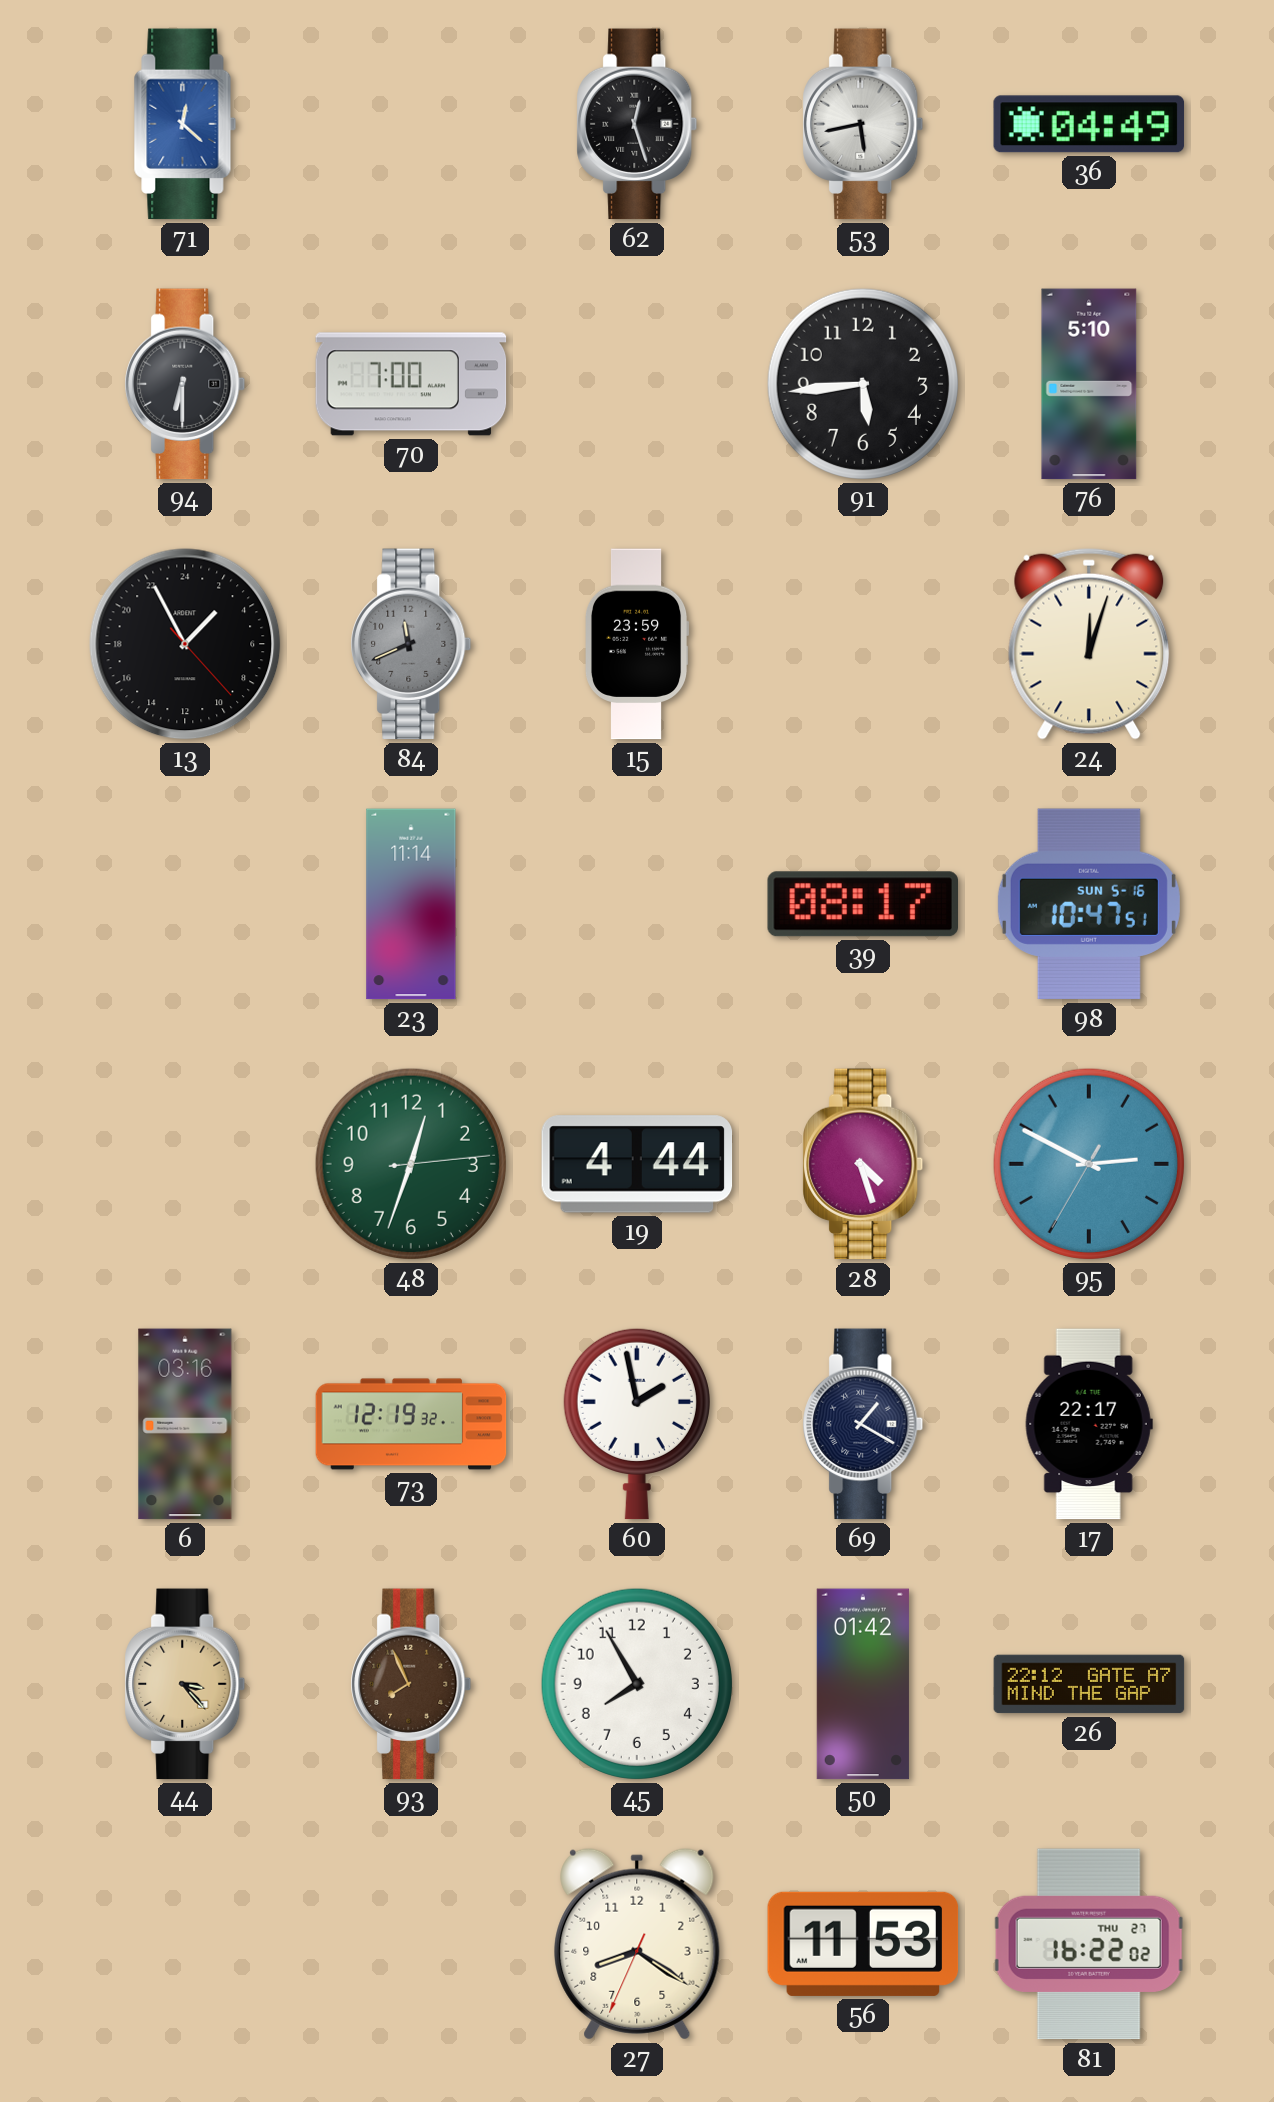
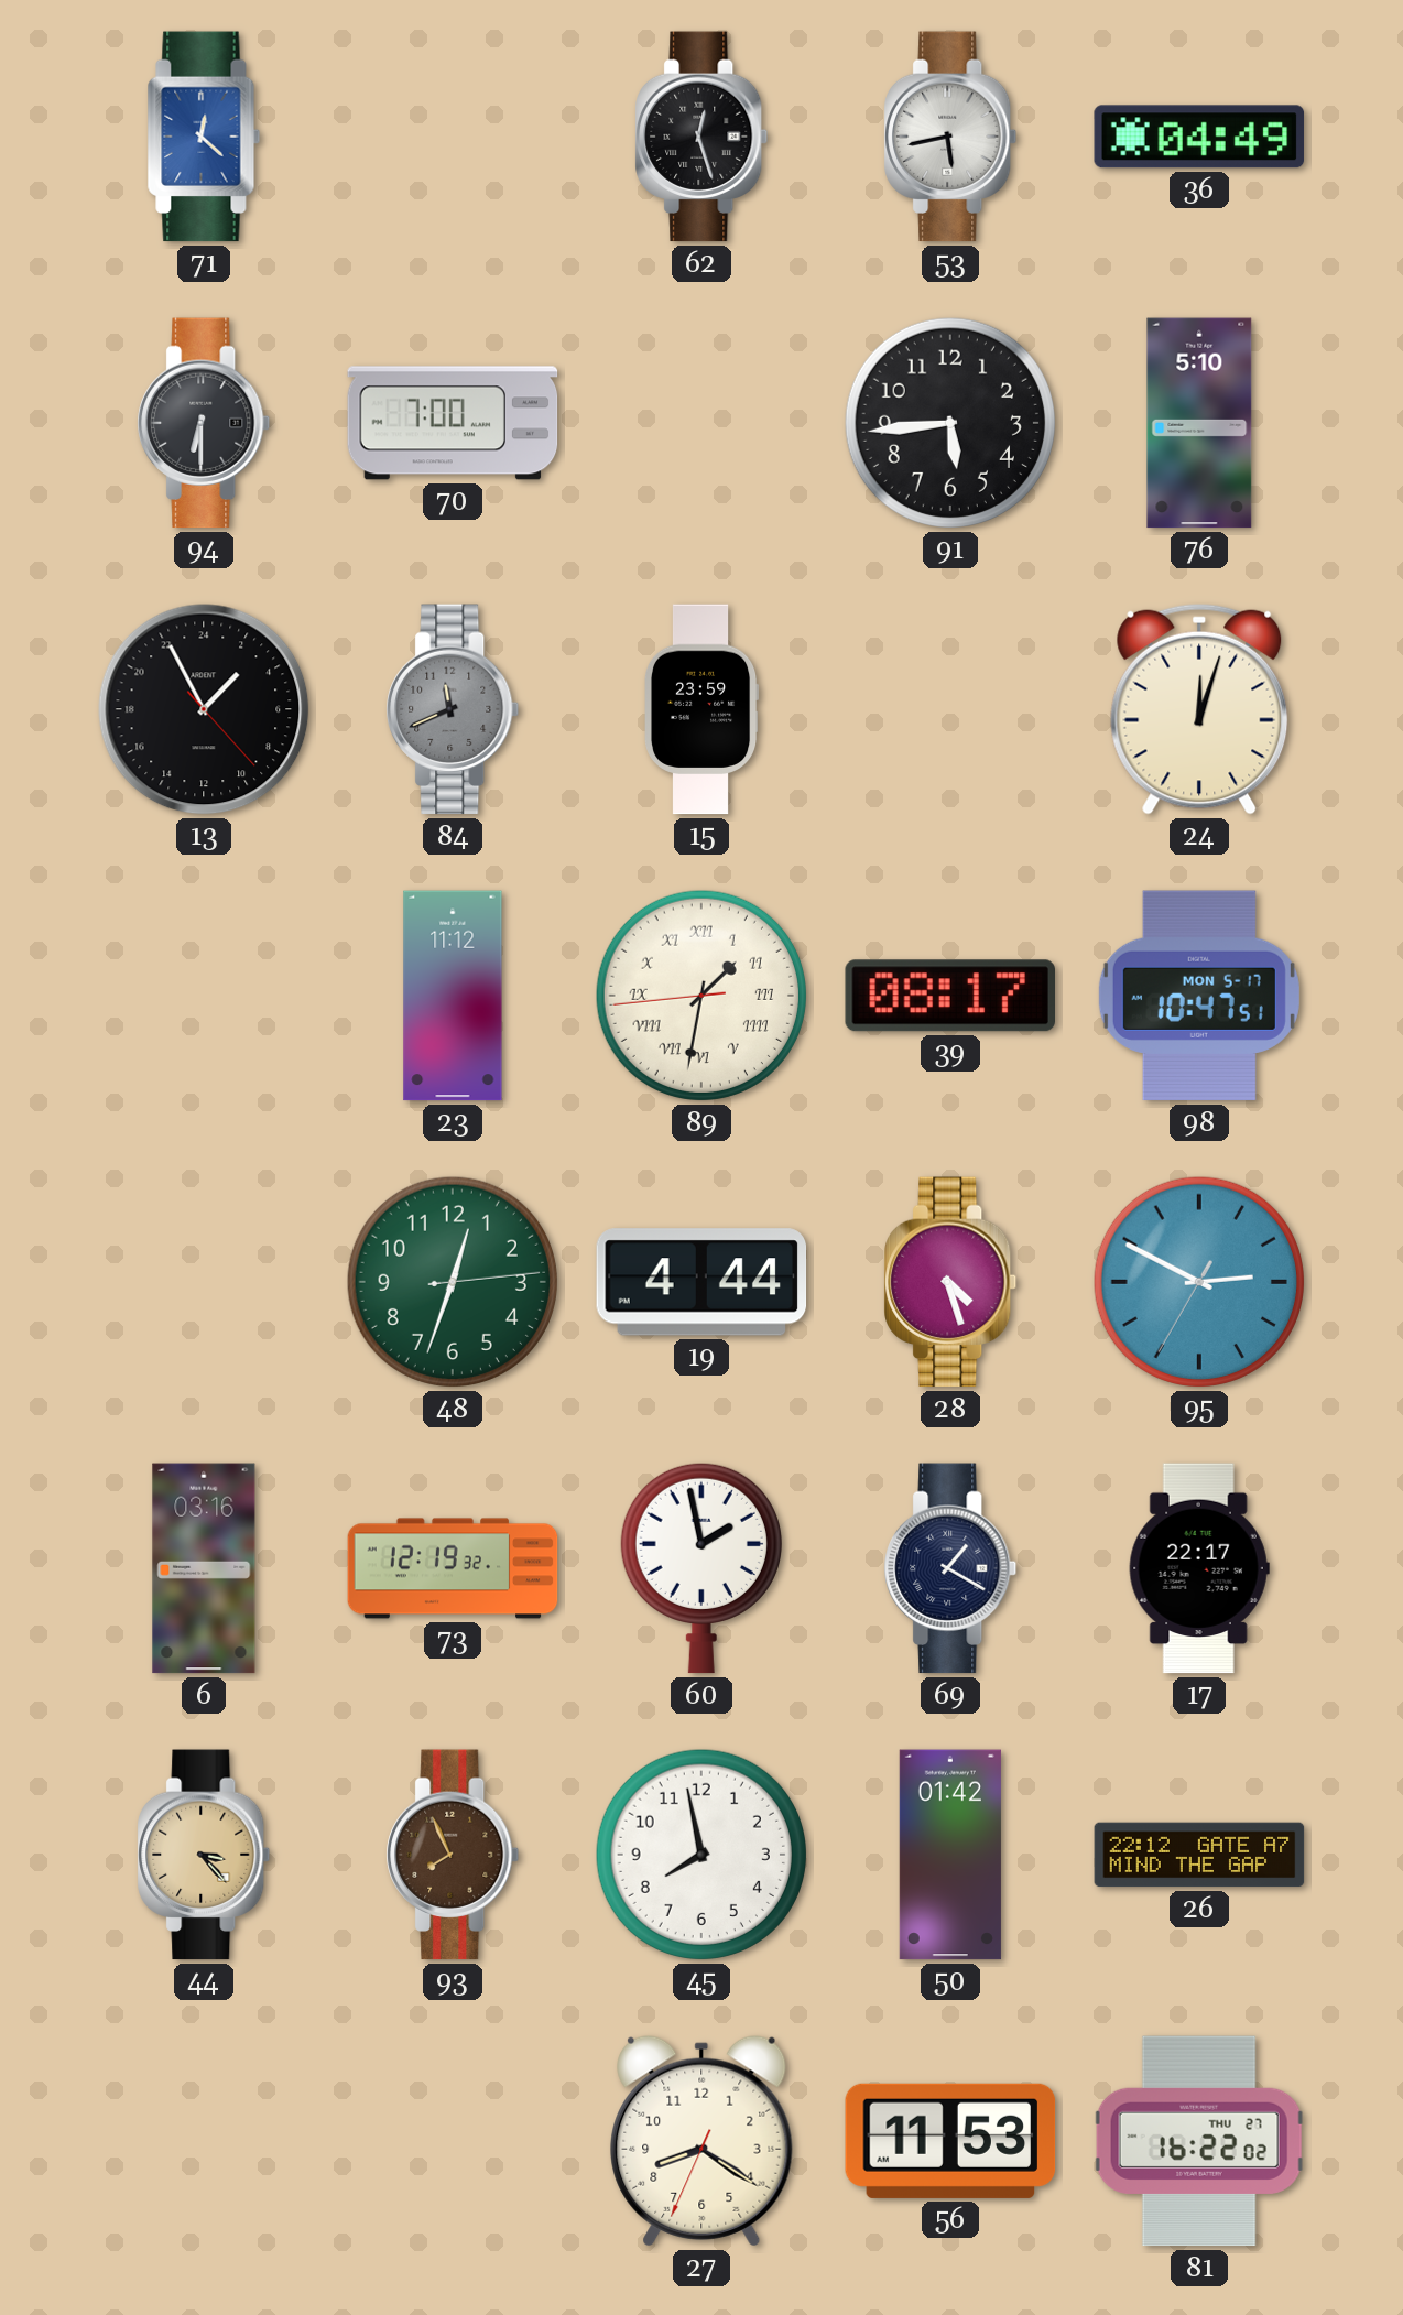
23: 11:14 -> 11:12
89: none -> 1:31
98 date: SUN 5-16 -> MON 5-17
45: 7:55 -> 7:58
